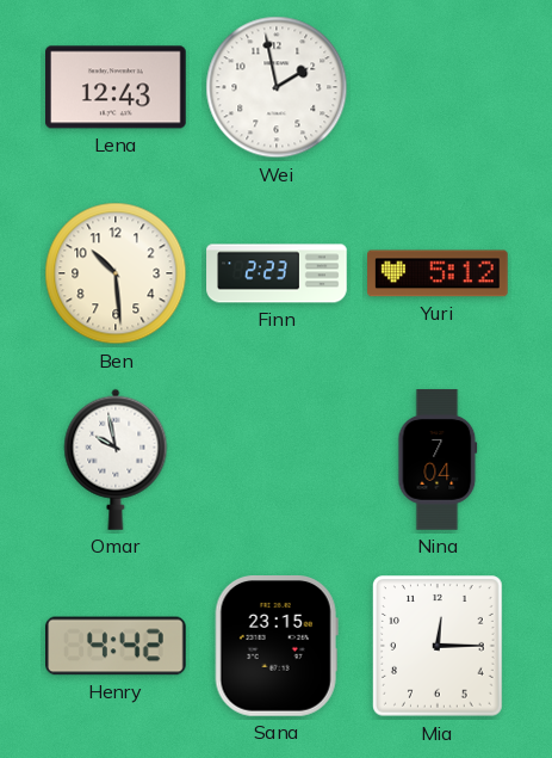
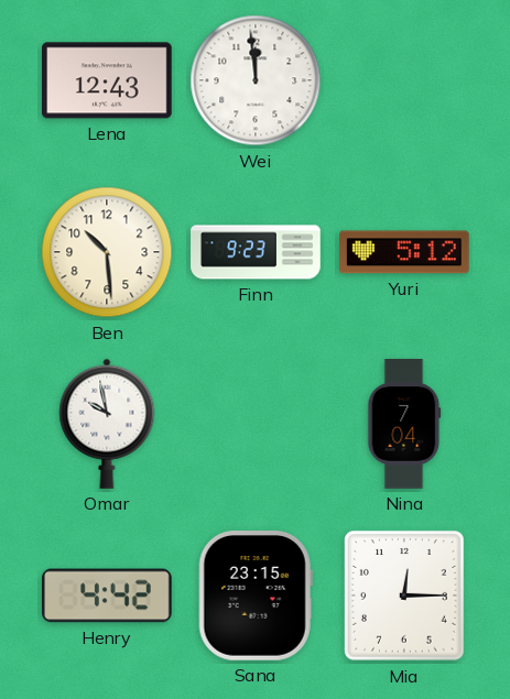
Wei: 1:58 -> 11:59
Finn: 2:23 -> 9:23
